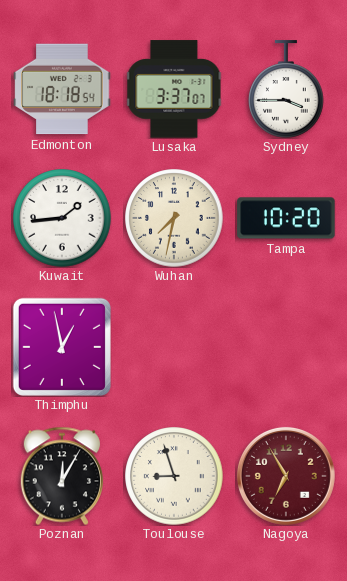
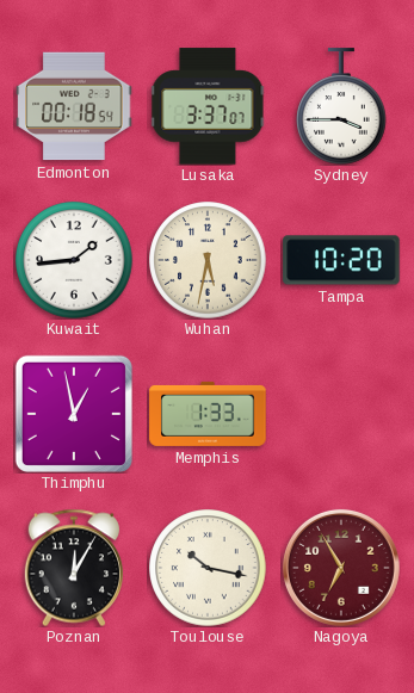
Edmonton: 18:18 -> 00:18
Wuhan: 7:32 -> 5:32
Memphis: none -> 1:33
Toulouse: 8:57 -> 10:17
